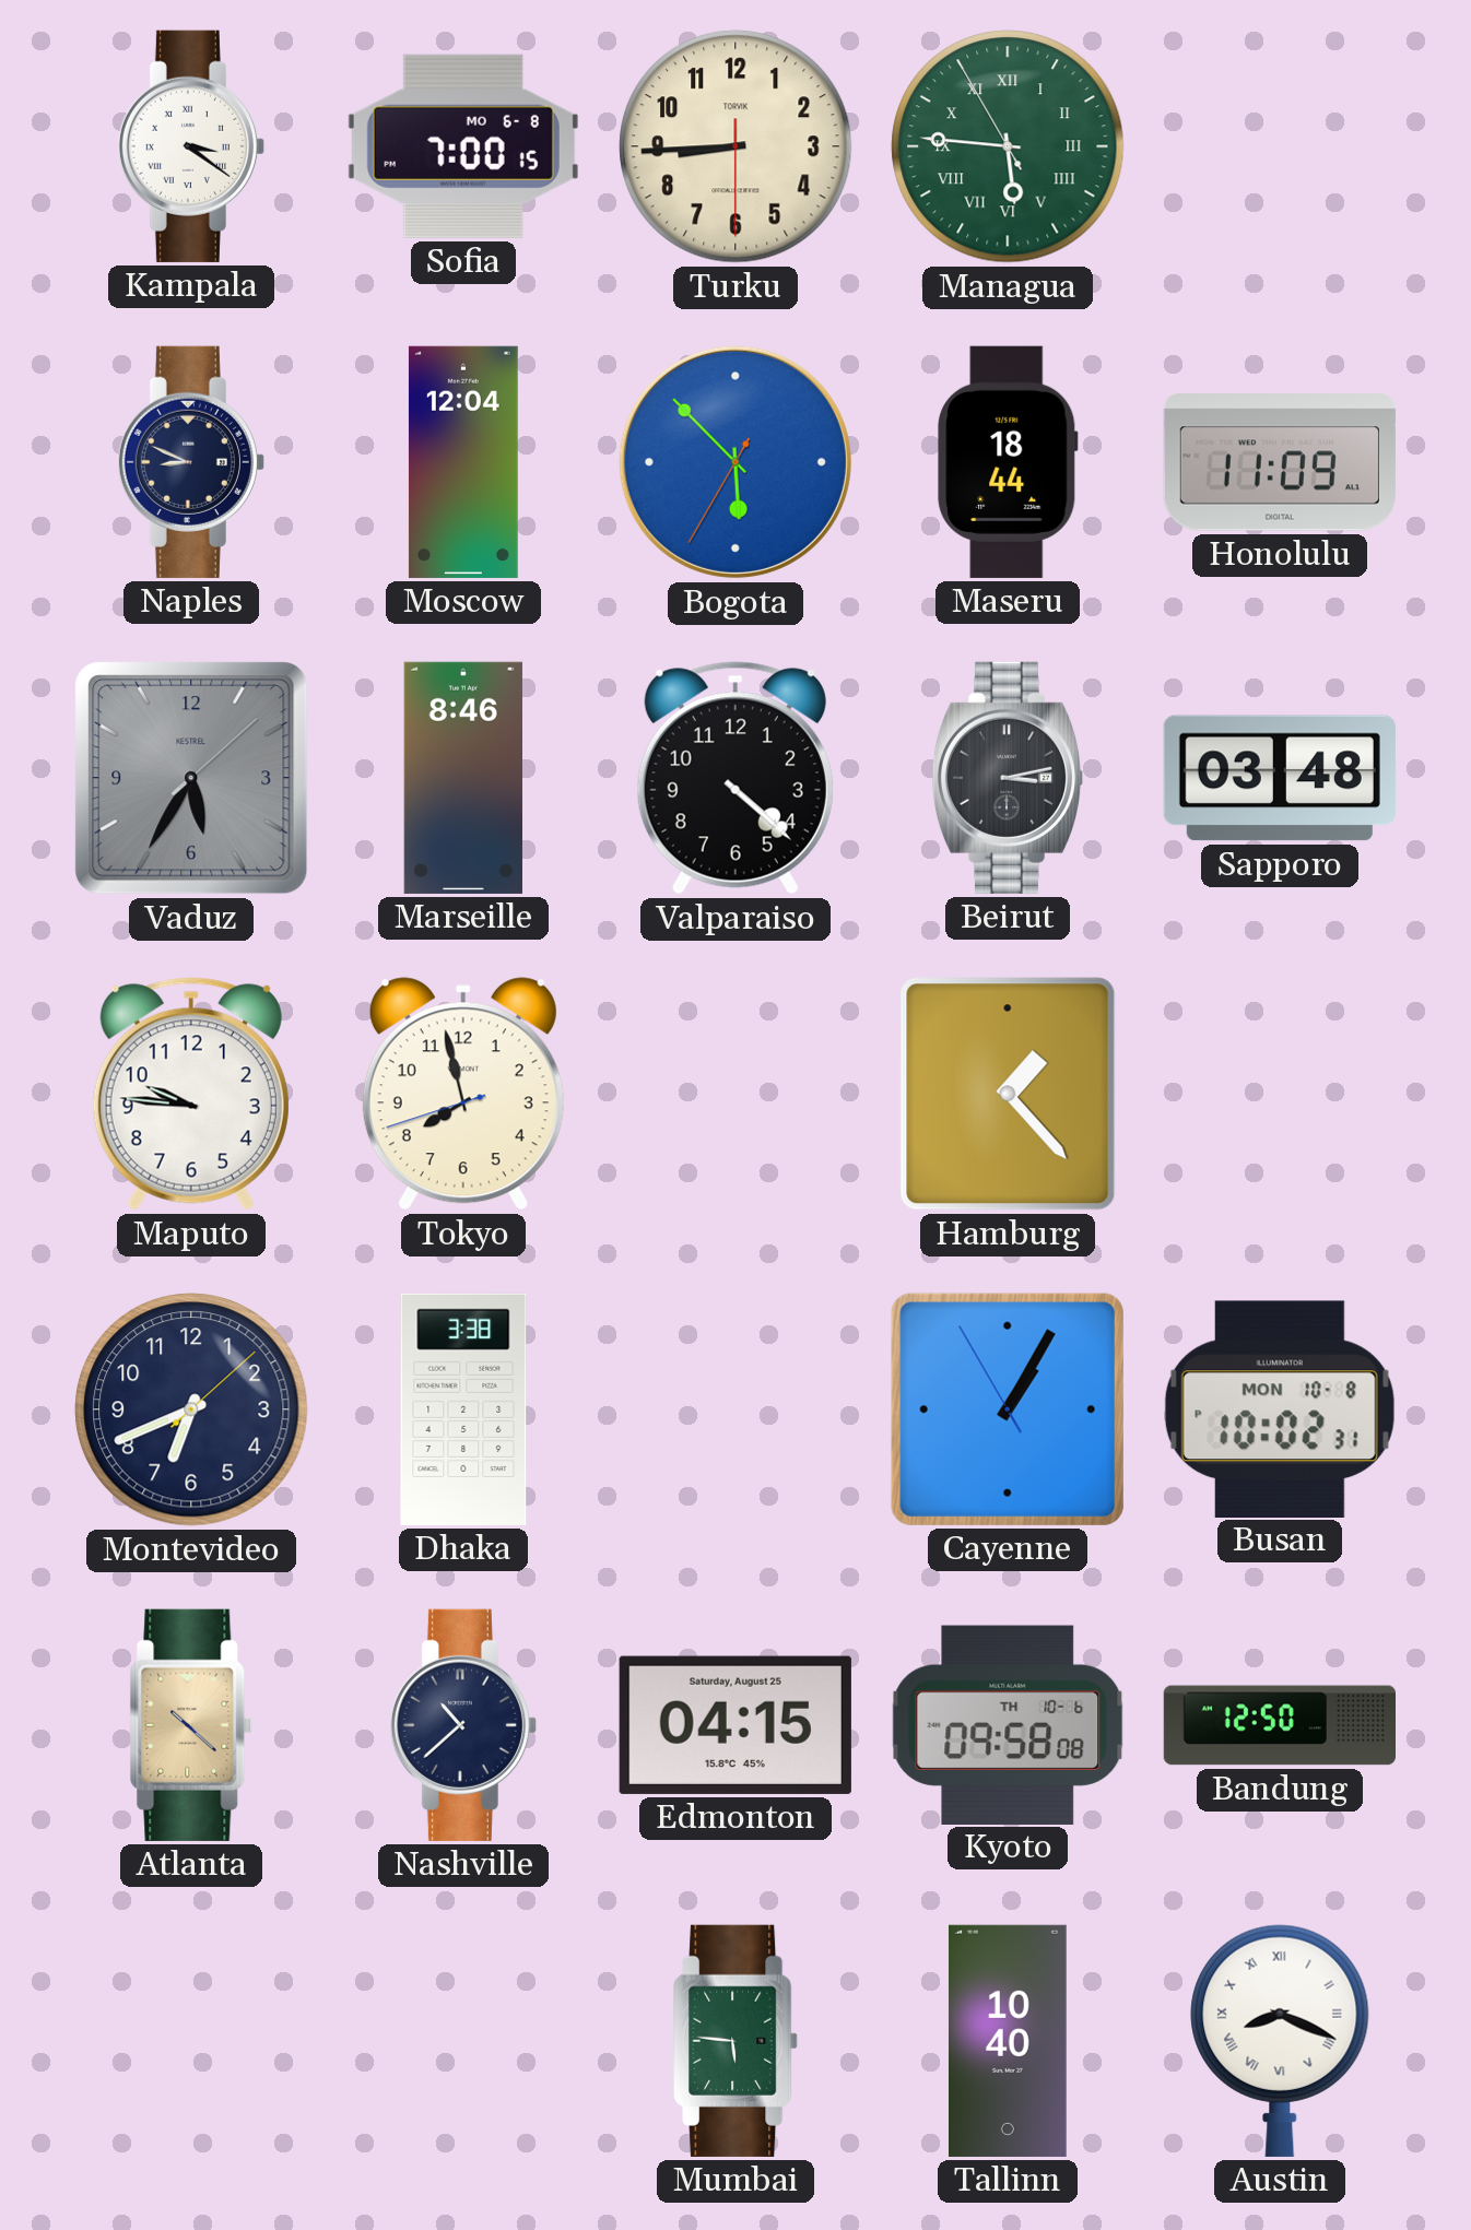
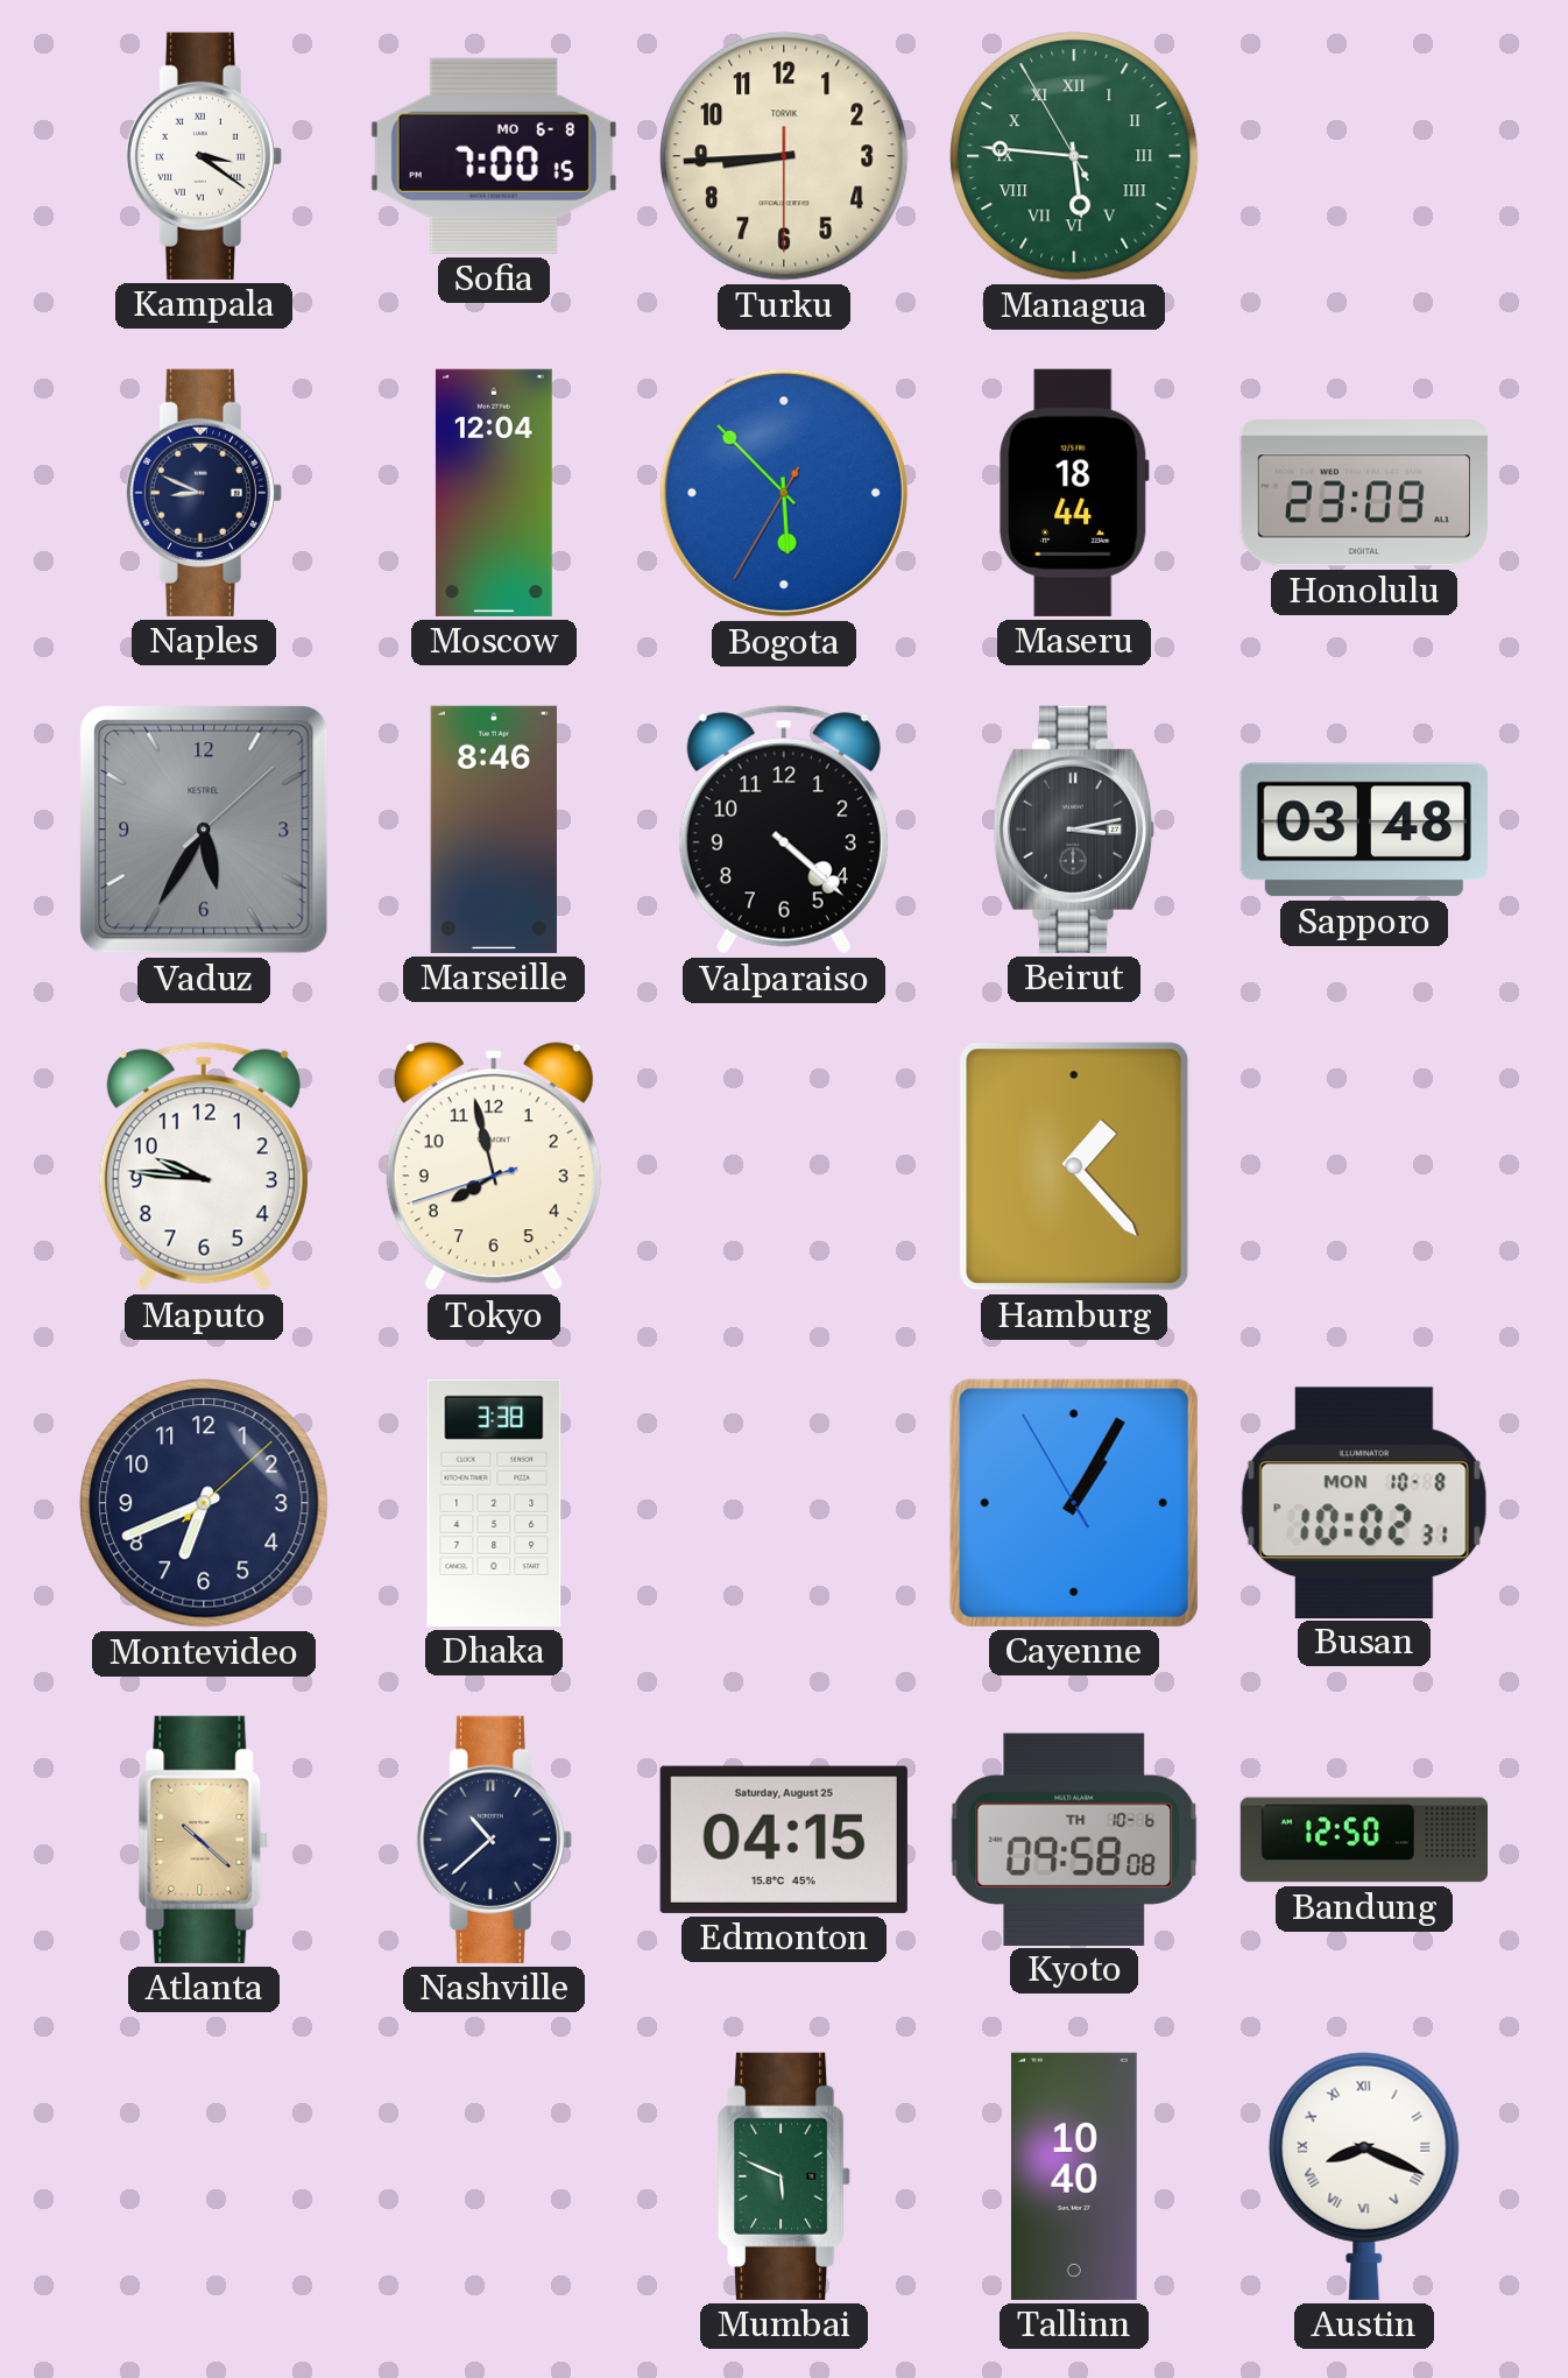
Honolulu: 11:09 -> 23:09
Mumbai: 5:46 -> 5:49
